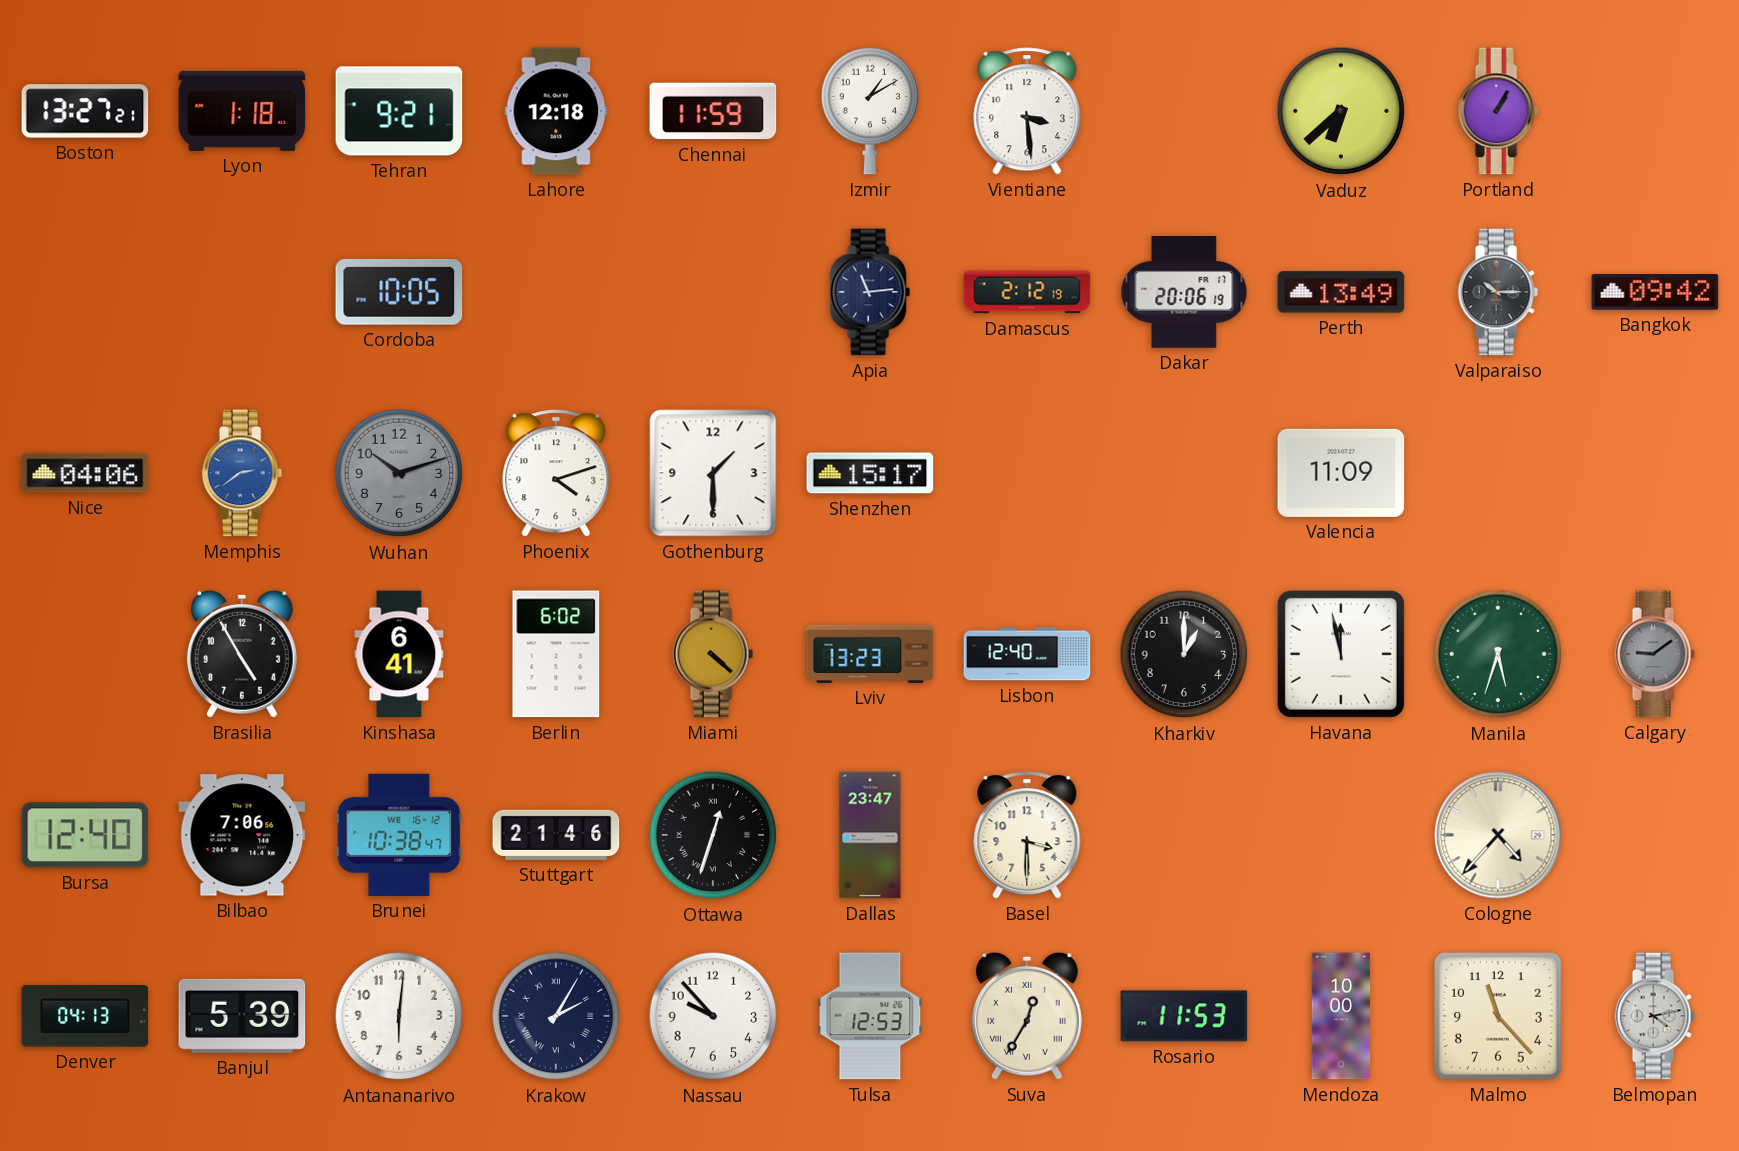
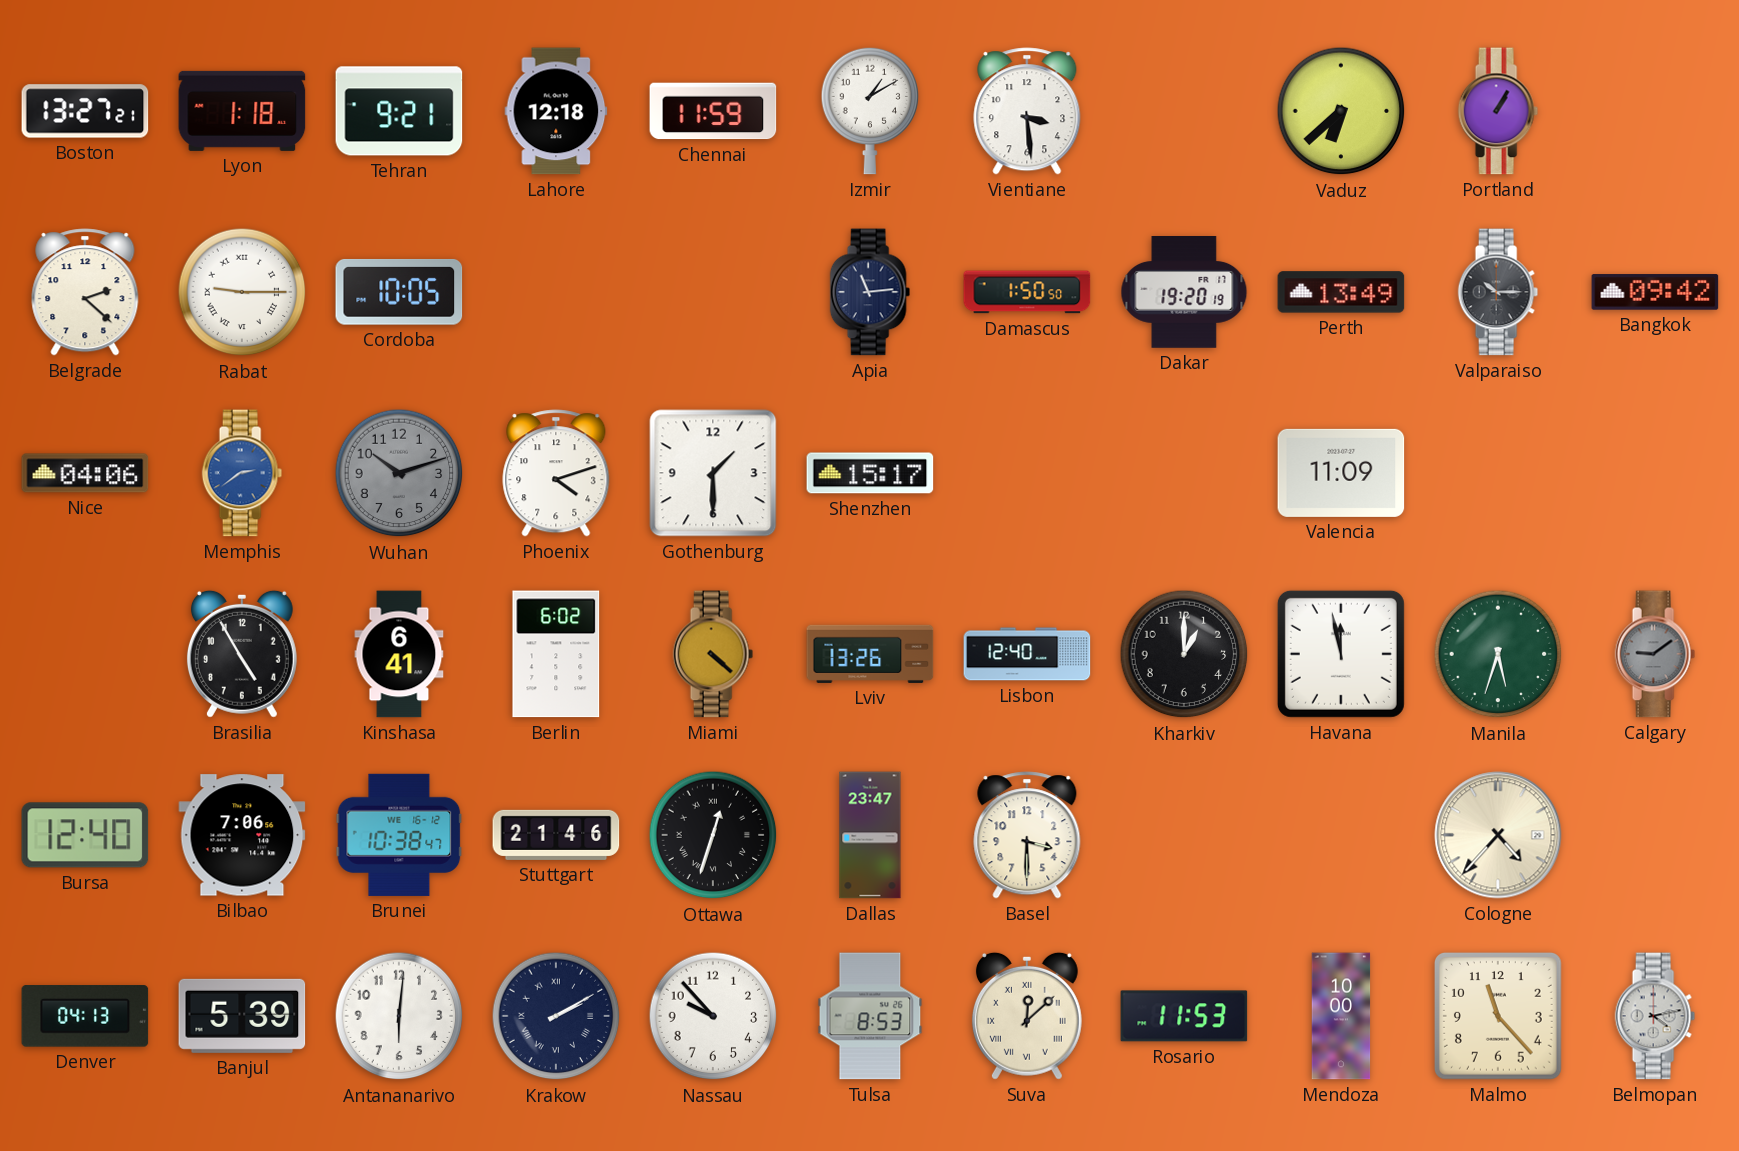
Belgrade: none -> 2:22
Rabat: none -> 9:15
Damascus: 2:12 -> 1:50
Dakar: 20:06 -> 19:20
Lviv: 13:23 -> 13:26
Krakow: 2:05 -> 2:10
Tulsa: 12:53 -> 8:53
Suva: 12:35 -> 12:08
